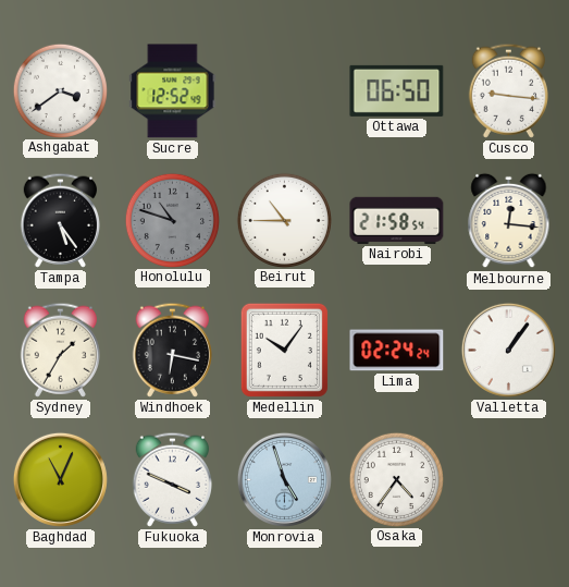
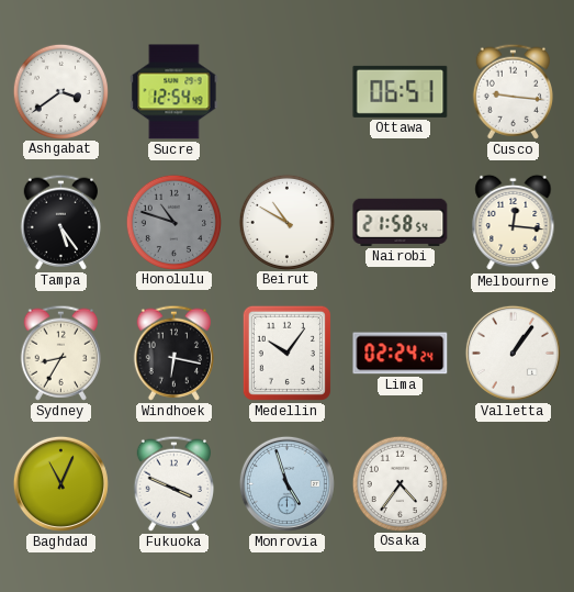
Sucre: 12:52 -> 12:54
Ottawa: 06:50 -> 06:51
Beirut: 10:45 -> 10:50
Sydney: 1:35 -> 8:35
